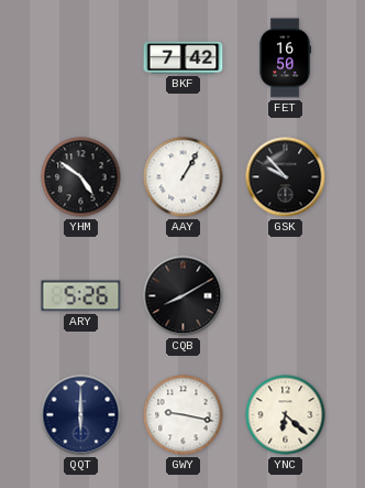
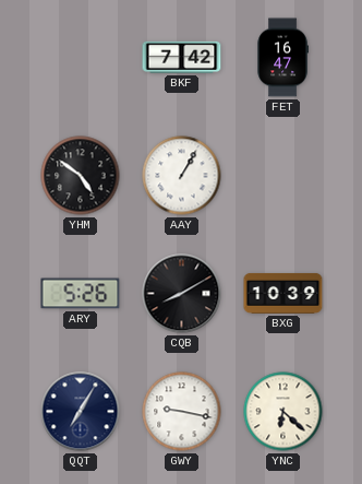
FET: 16:50 -> 16:47
GSK: 9:53 -> none
BXG: none -> 10:39
QQT: 6:00 -> 7:05
